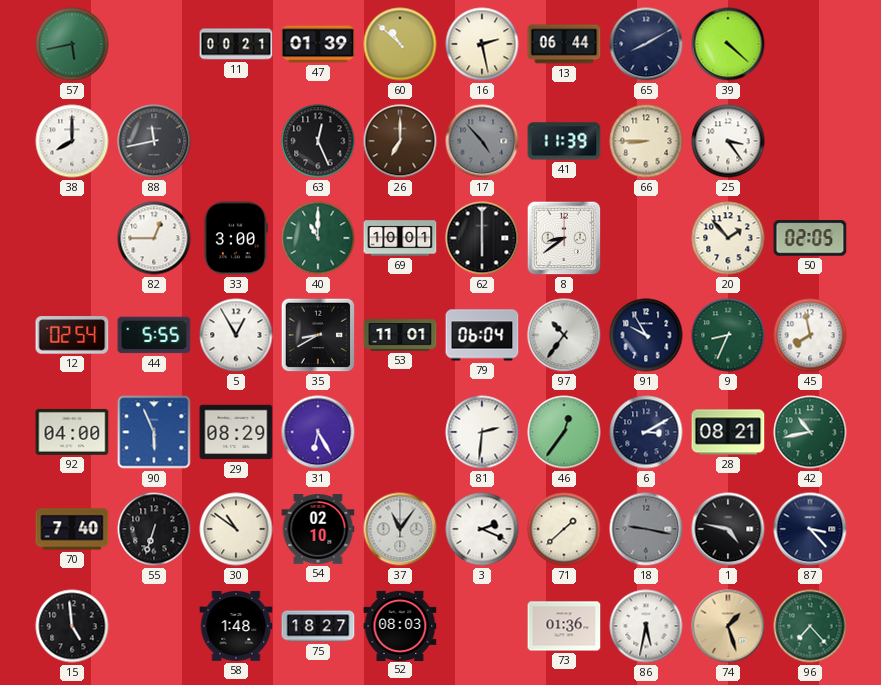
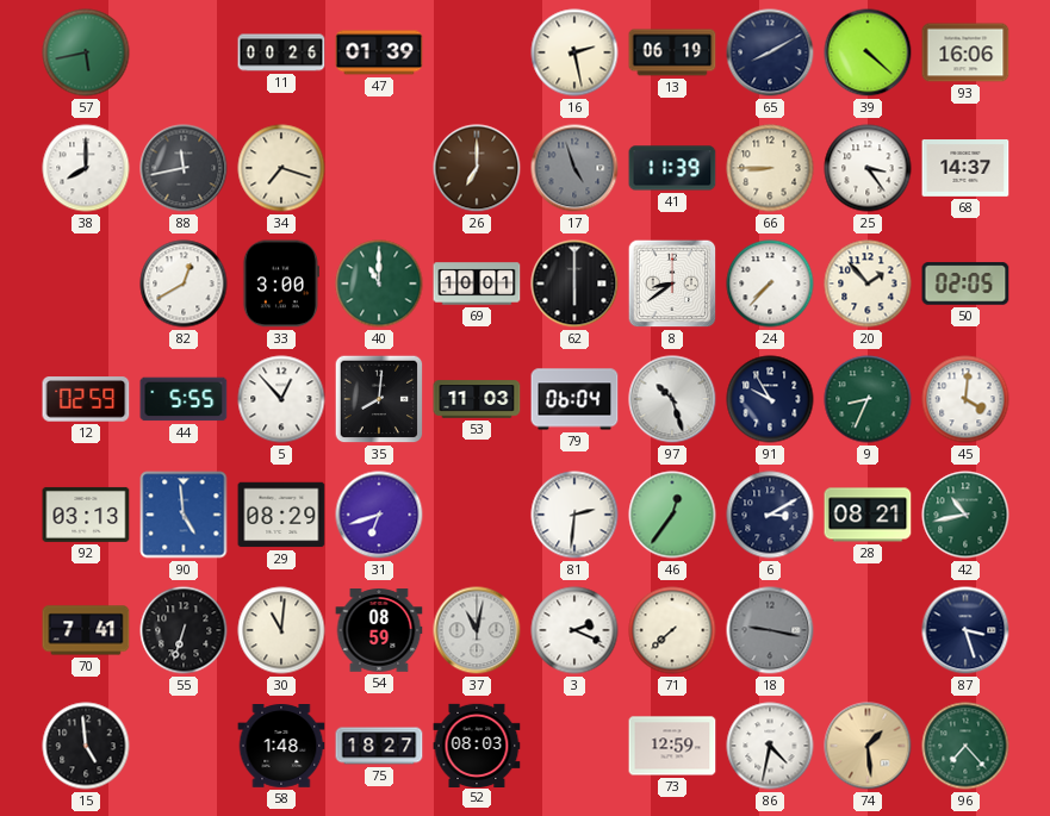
11: 00:21 -> 00:26
60: 10:52 -> none
13: 06:44 -> 06:19
93: none -> 16:06
34: none -> 7:18
63: 12:26 -> none
17: 4:53 -> 4:57
68: none -> 14:37
82: 12:45 -> 12:40
24: none -> 7:37
12: 02:54 -> 02:59
5: 12:55 -> 12:53
35: 8:40 -> 8:01
53: 11:01 -> 11:03
97: 10:36 -> 10:27
45: 7:58 -> 4:01
92: 04:00 -> 03:13
90: 5:56 -> 4:59
31: 6:25 -> 6:42
70: 7:40 -> 7:41
30: 10:51 -> 11:01
54: 02:10 -> 08:59
37: 11:06 -> 11:02
71: 1:38 -> 7:38
1: 4:47 -> none
87: 3:23 -> 3:27
73: 01:36 -> 12:59
86: 5:32 -> 4:32
74: 1:27 -> 1:29
